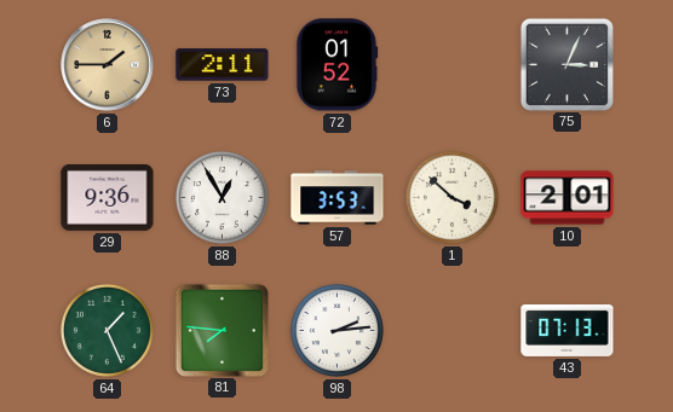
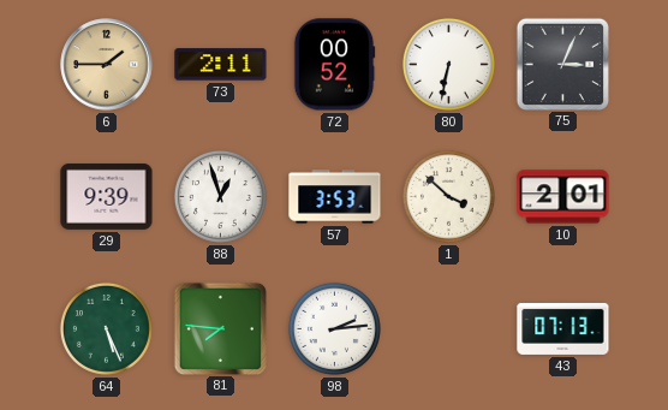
72: 01:52 -> 00:52
80: none -> 6:32
29: 9:36 -> 9:39
88: 12:55 -> 12:57
64: 1:26 -> 5:26
